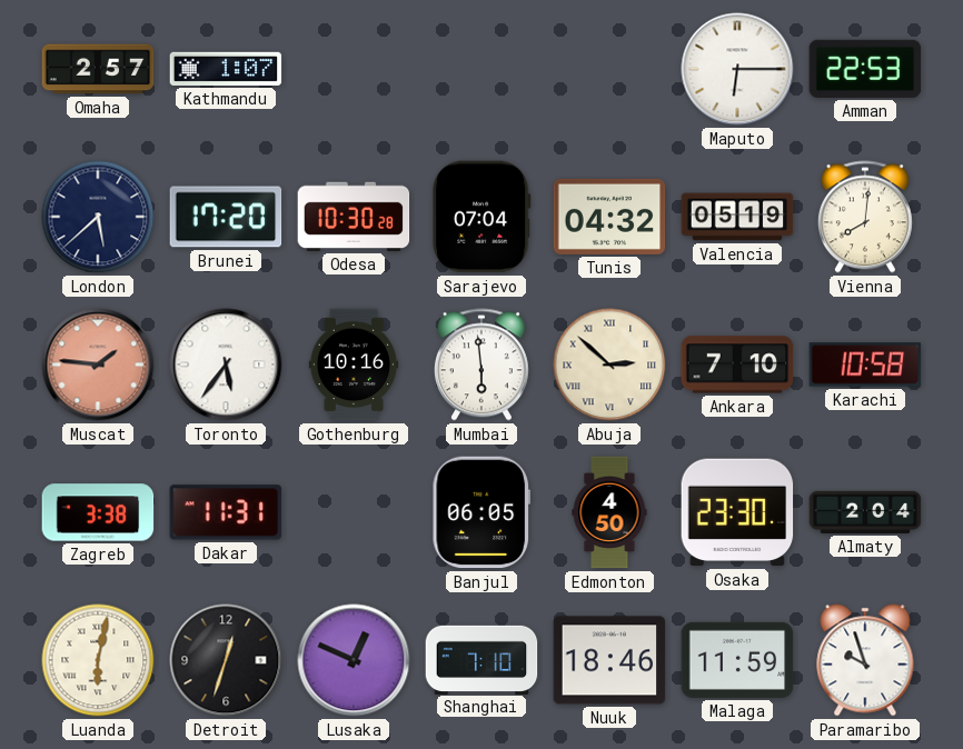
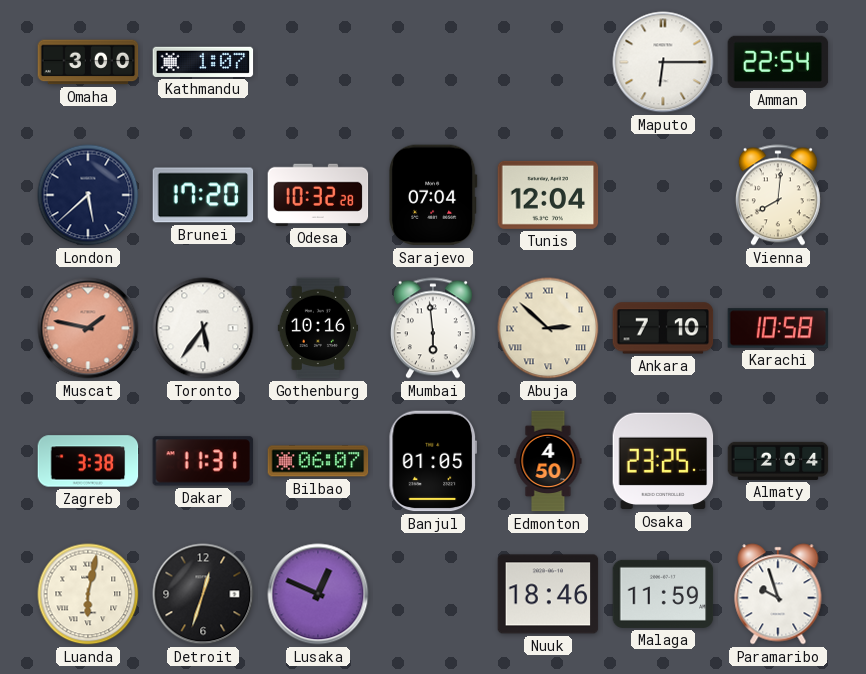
Omaha: 2:57 -> 3:00
Amman: 22:53 -> 22:54
Odesa: 10:30 -> 10:32
Tunis: 04:32 -> 12:04
Valencia: 05:19 -> none
Muscat: 1:46 -> 1:47
Bilbao: none -> 06:07
Banjul: 06:05 -> 01:05
Osaka: 23:30 -> 23:25
Shanghai: 7:10 -> none
